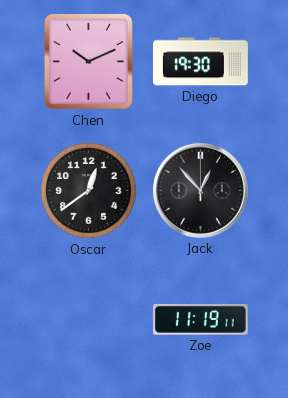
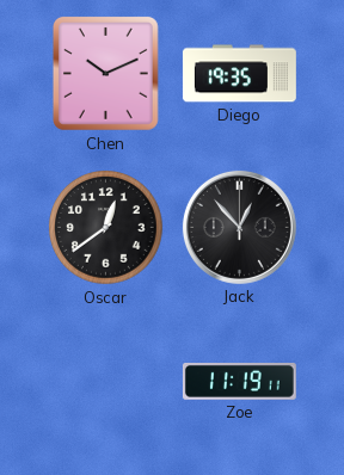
Diego: 19:30 -> 19:35
